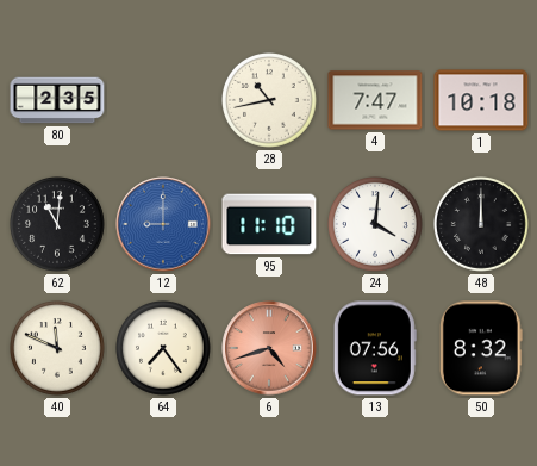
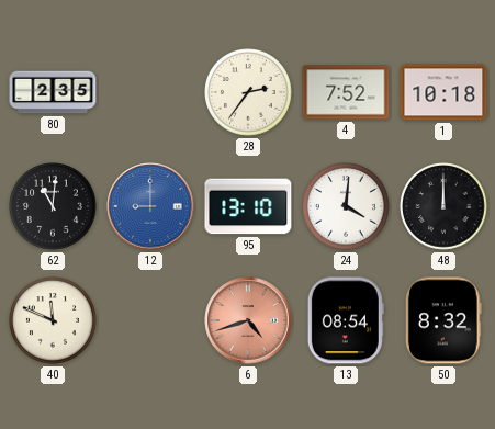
28: 10:43 -> 2:36
4: 7:47 -> 7:52
95: 11:10 -> 13:10
64: 7:24 -> none
13: 07:56 -> 08:54
